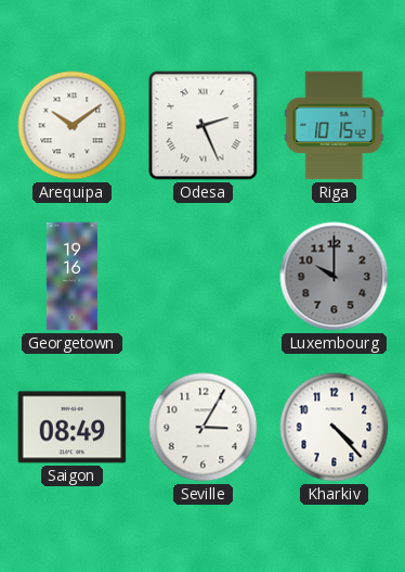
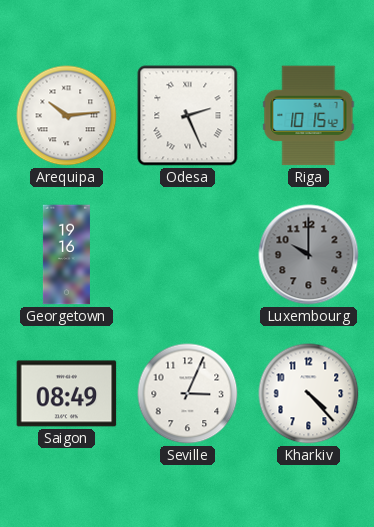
Arequipa: 10:09 -> 10:14
Seville: 3:05 -> 3:04
